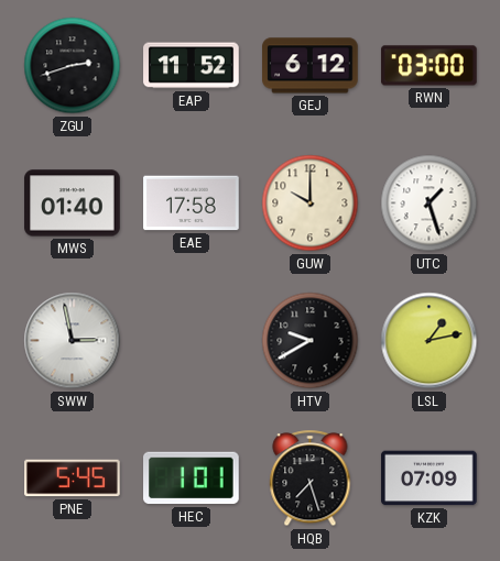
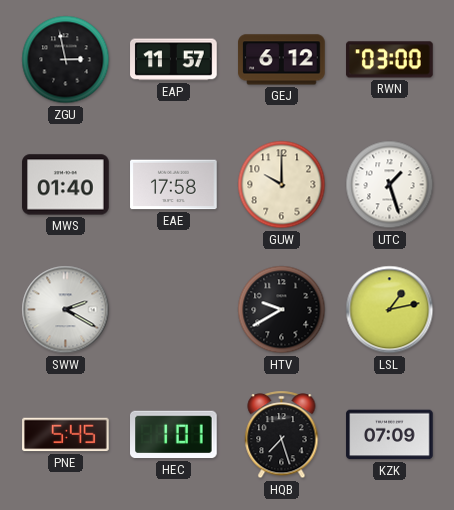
ZGU: 2:42 -> 2:58
EAP: 11:52 -> 11:57
SWW: 2:58 -> 2:20
